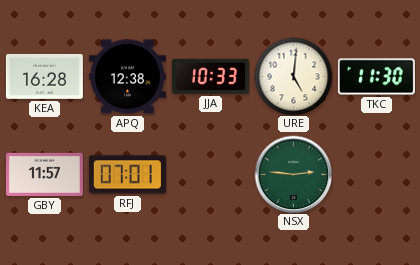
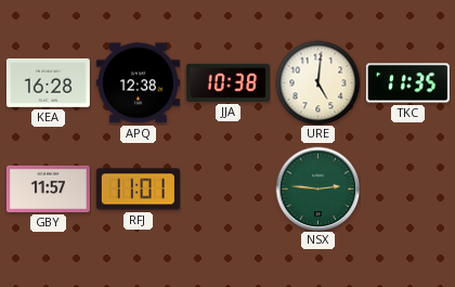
JJA: 10:33 -> 10:38
TKC: 11:30 -> 11:35
RFJ: 07:01 -> 11:01
